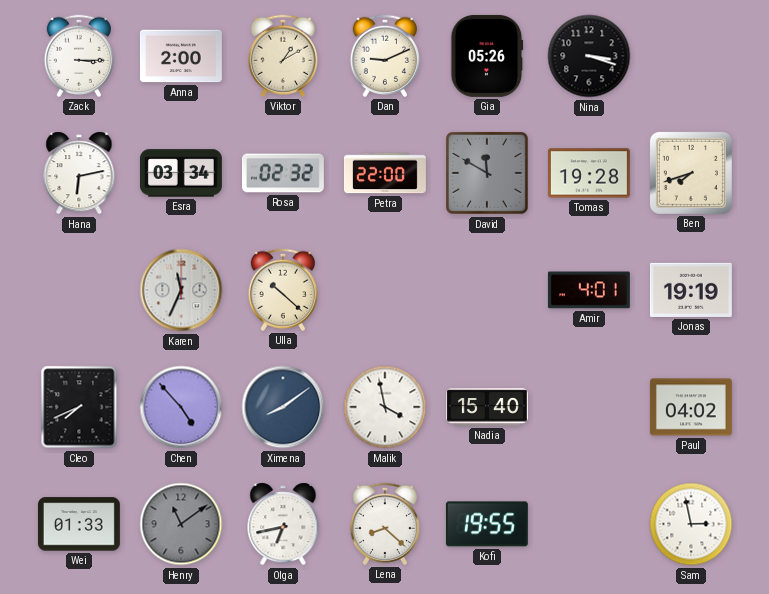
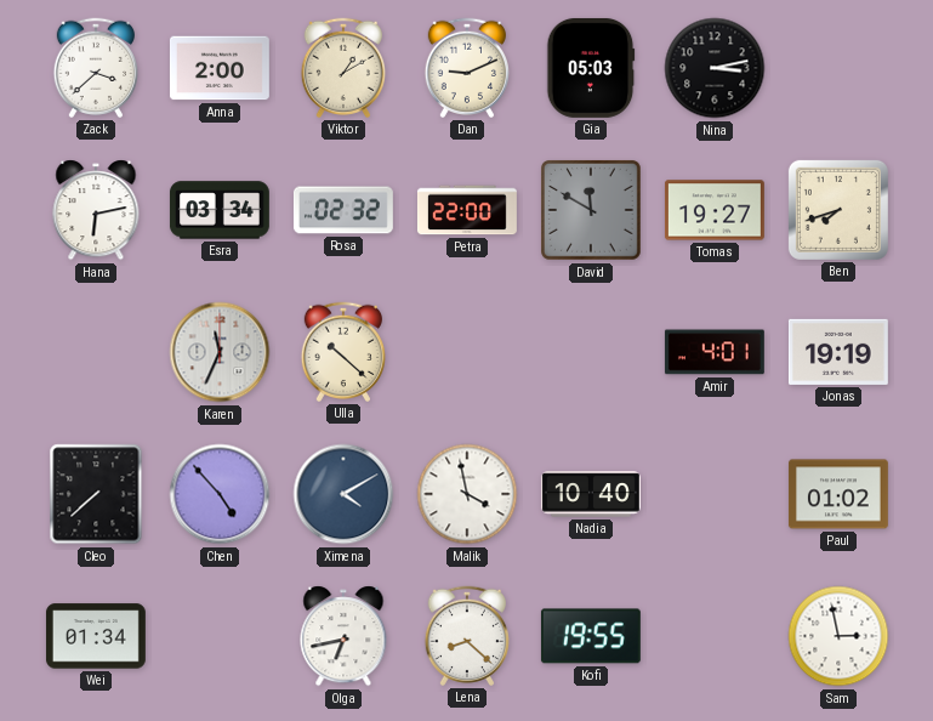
Zack: 3:15 -> 3:38
Gia: 05:26 -> 05:03
Nina: 3:18 -> 3:13
Tomas: 19:28 -> 19:27
Cleo: 7:41 -> 7:38
Ximena: 8:09 -> 4:10
Nadia: 15:40 -> 10:40
Paul: 04:02 -> 01:02
Wei: 01:33 -> 01:34
Henry: 11:09 -> none
